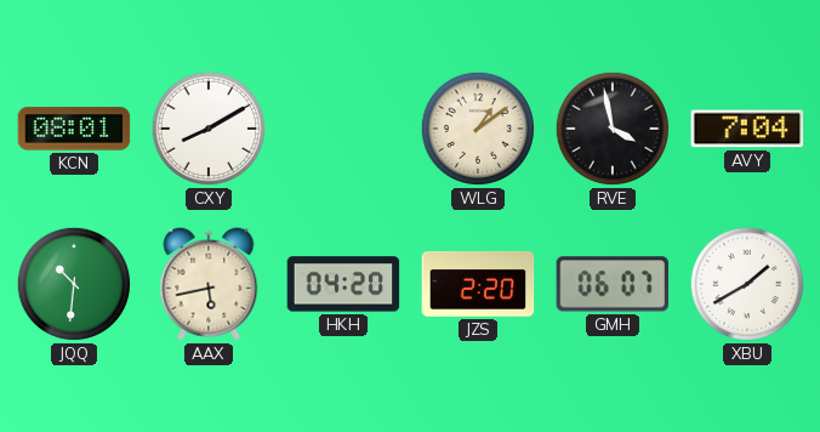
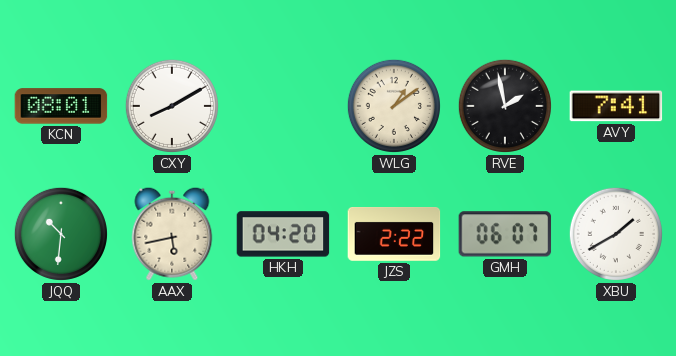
RVE: 3:58 -> 1:58
AVY: 7:04 -> 7:41
JZS: 2:20 -> 2:22
